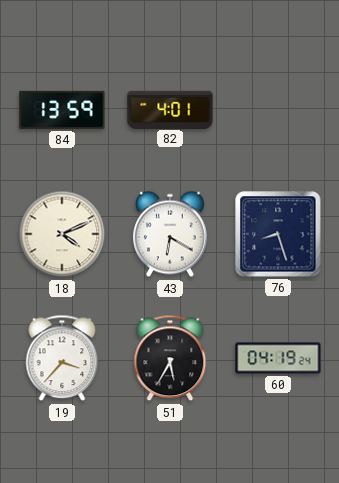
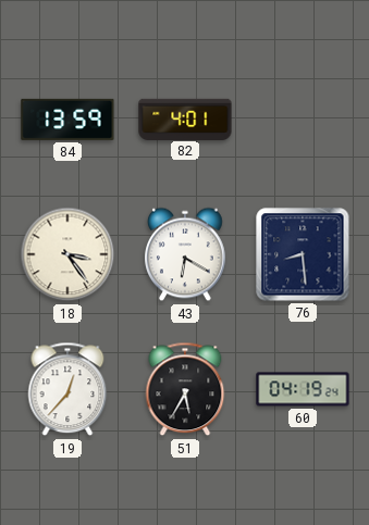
18: 4:11 -> 3:24
76: 8:27 -> 8:29
19: 3:37 -> 12:37
